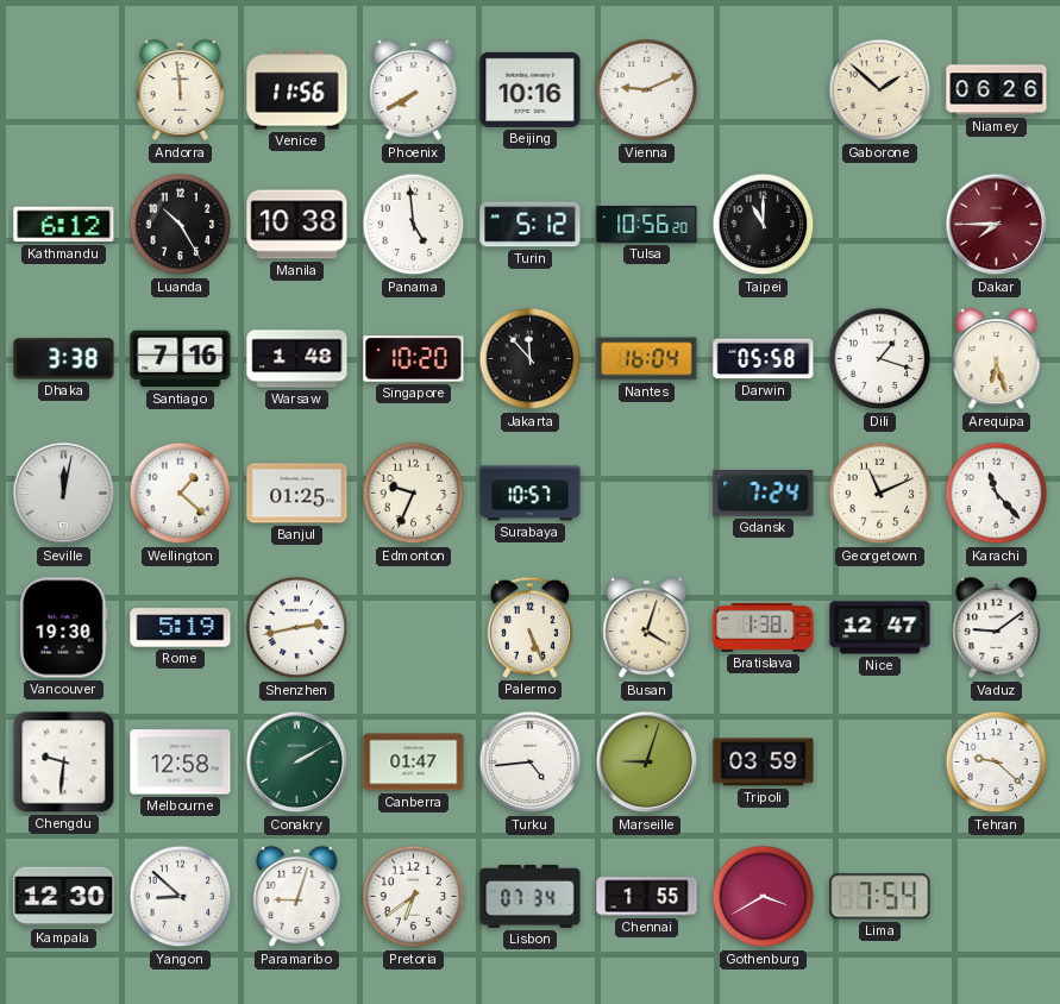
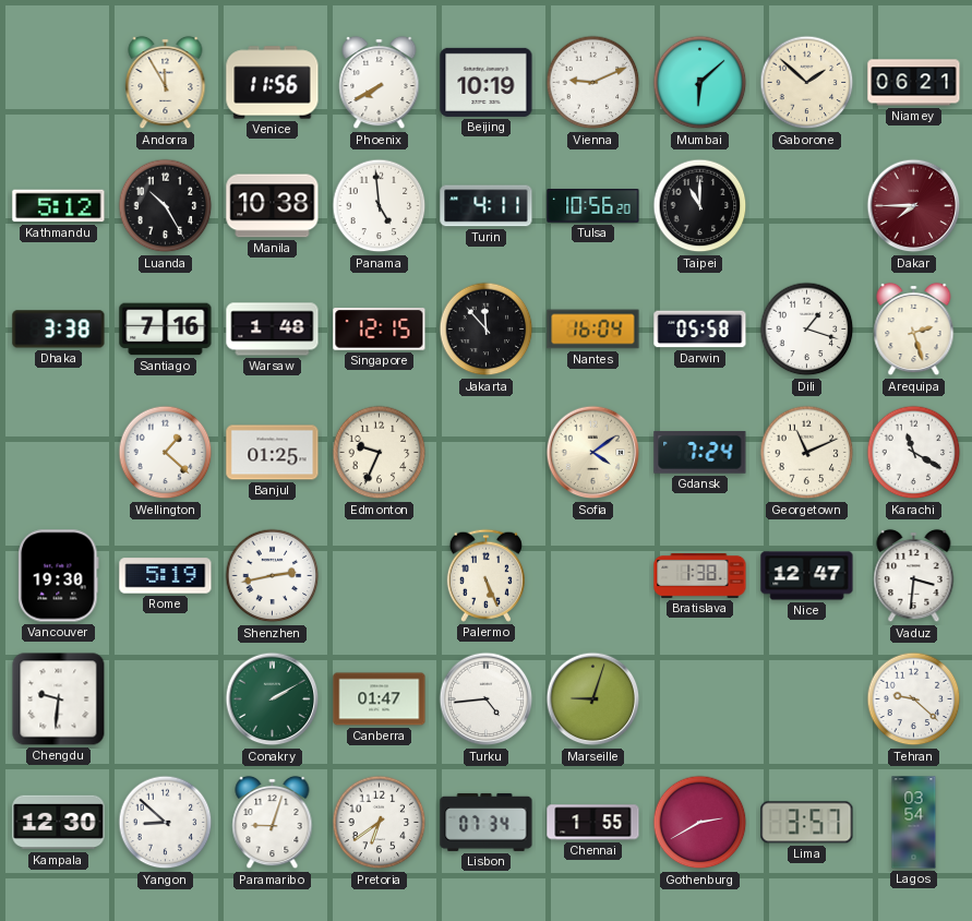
Andorra: 11:59 -> 11:55
Beijing: 10:16 -> 10:19
Mumbai: none -> 6:08
Niamey: 06:26 -> 06:21
Kathmandu: 6:12 -> 5:12
Turin: 5:12 -> 4:11
Singapore: 10:20 -> 12:15
Arequipa: 6:27 -> 2:27
Seville: 12:02 -> none
Surabaya: 10:57 -> none
Sofia: none -> 4:09
Karachi: 11:23 -> 11:20
Busan: 4:03 -> none
Vaduz: 9:09 -> 3:31
Melbourne: 12:58 -> none
Tripoli: 03:59 -> none
Gothenburg: 3:40 -> 2:40
Lima: 7:54 -> 3:57
Lagos: none -> 03:54
